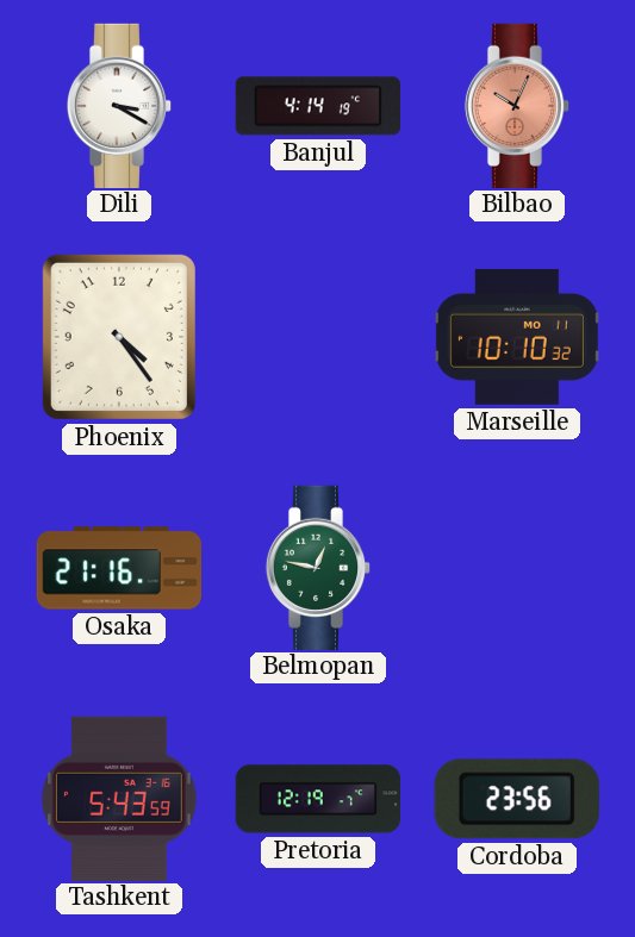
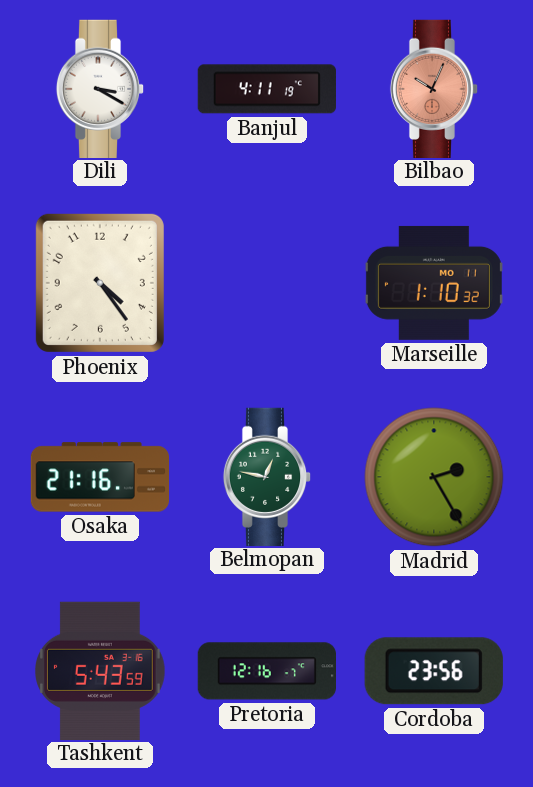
Banjul: 4:14 -> 4:11
Marseille: 10:10 -> 1:10
Madrid: none -> 2:25
Pretoria: 12:19 -> 12:16
